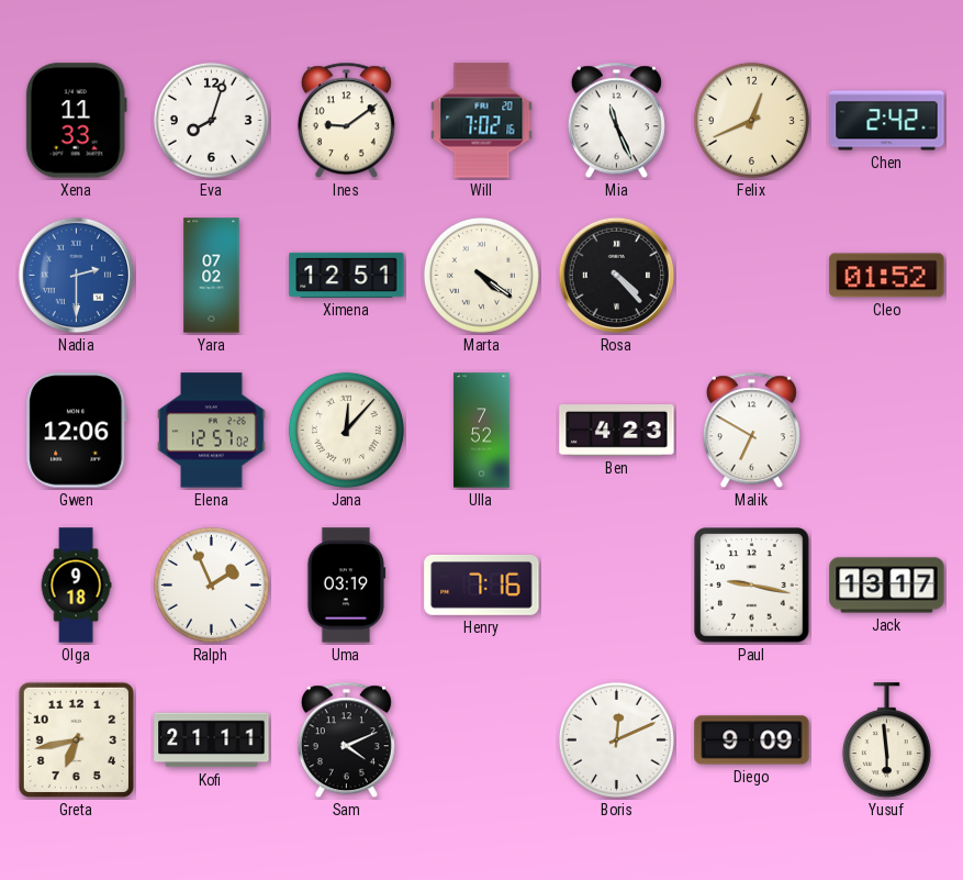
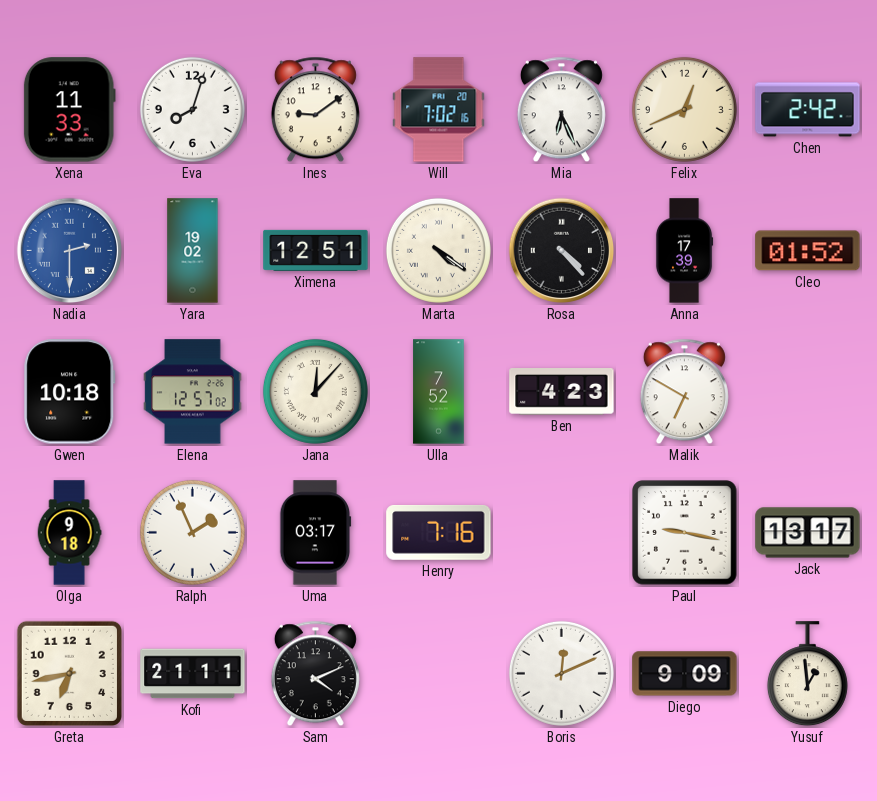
Mia: 11:26 -> 6:26
Yara: 07:02 -> 19:02
Anna: none -> 17:39
Gwen: 12:06 -> 10:18
Uma: 03:19 -> 03:17
Yusuf: 5:59 -> 12:59
